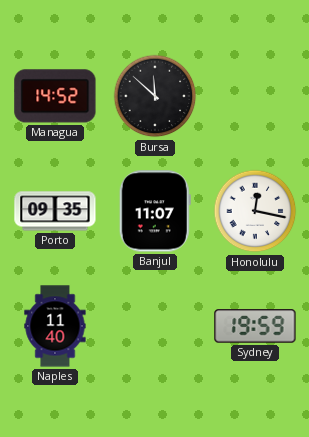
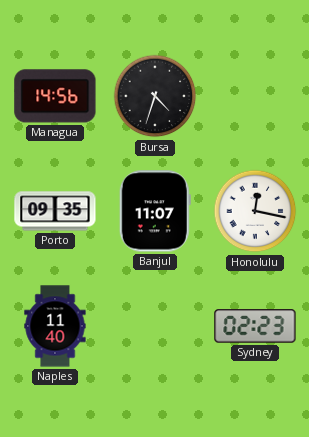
Managua: 14:52 -> 14:56
Bursa: 11:52 -> 4:33
Sydney: 19:59 -> 02:23
